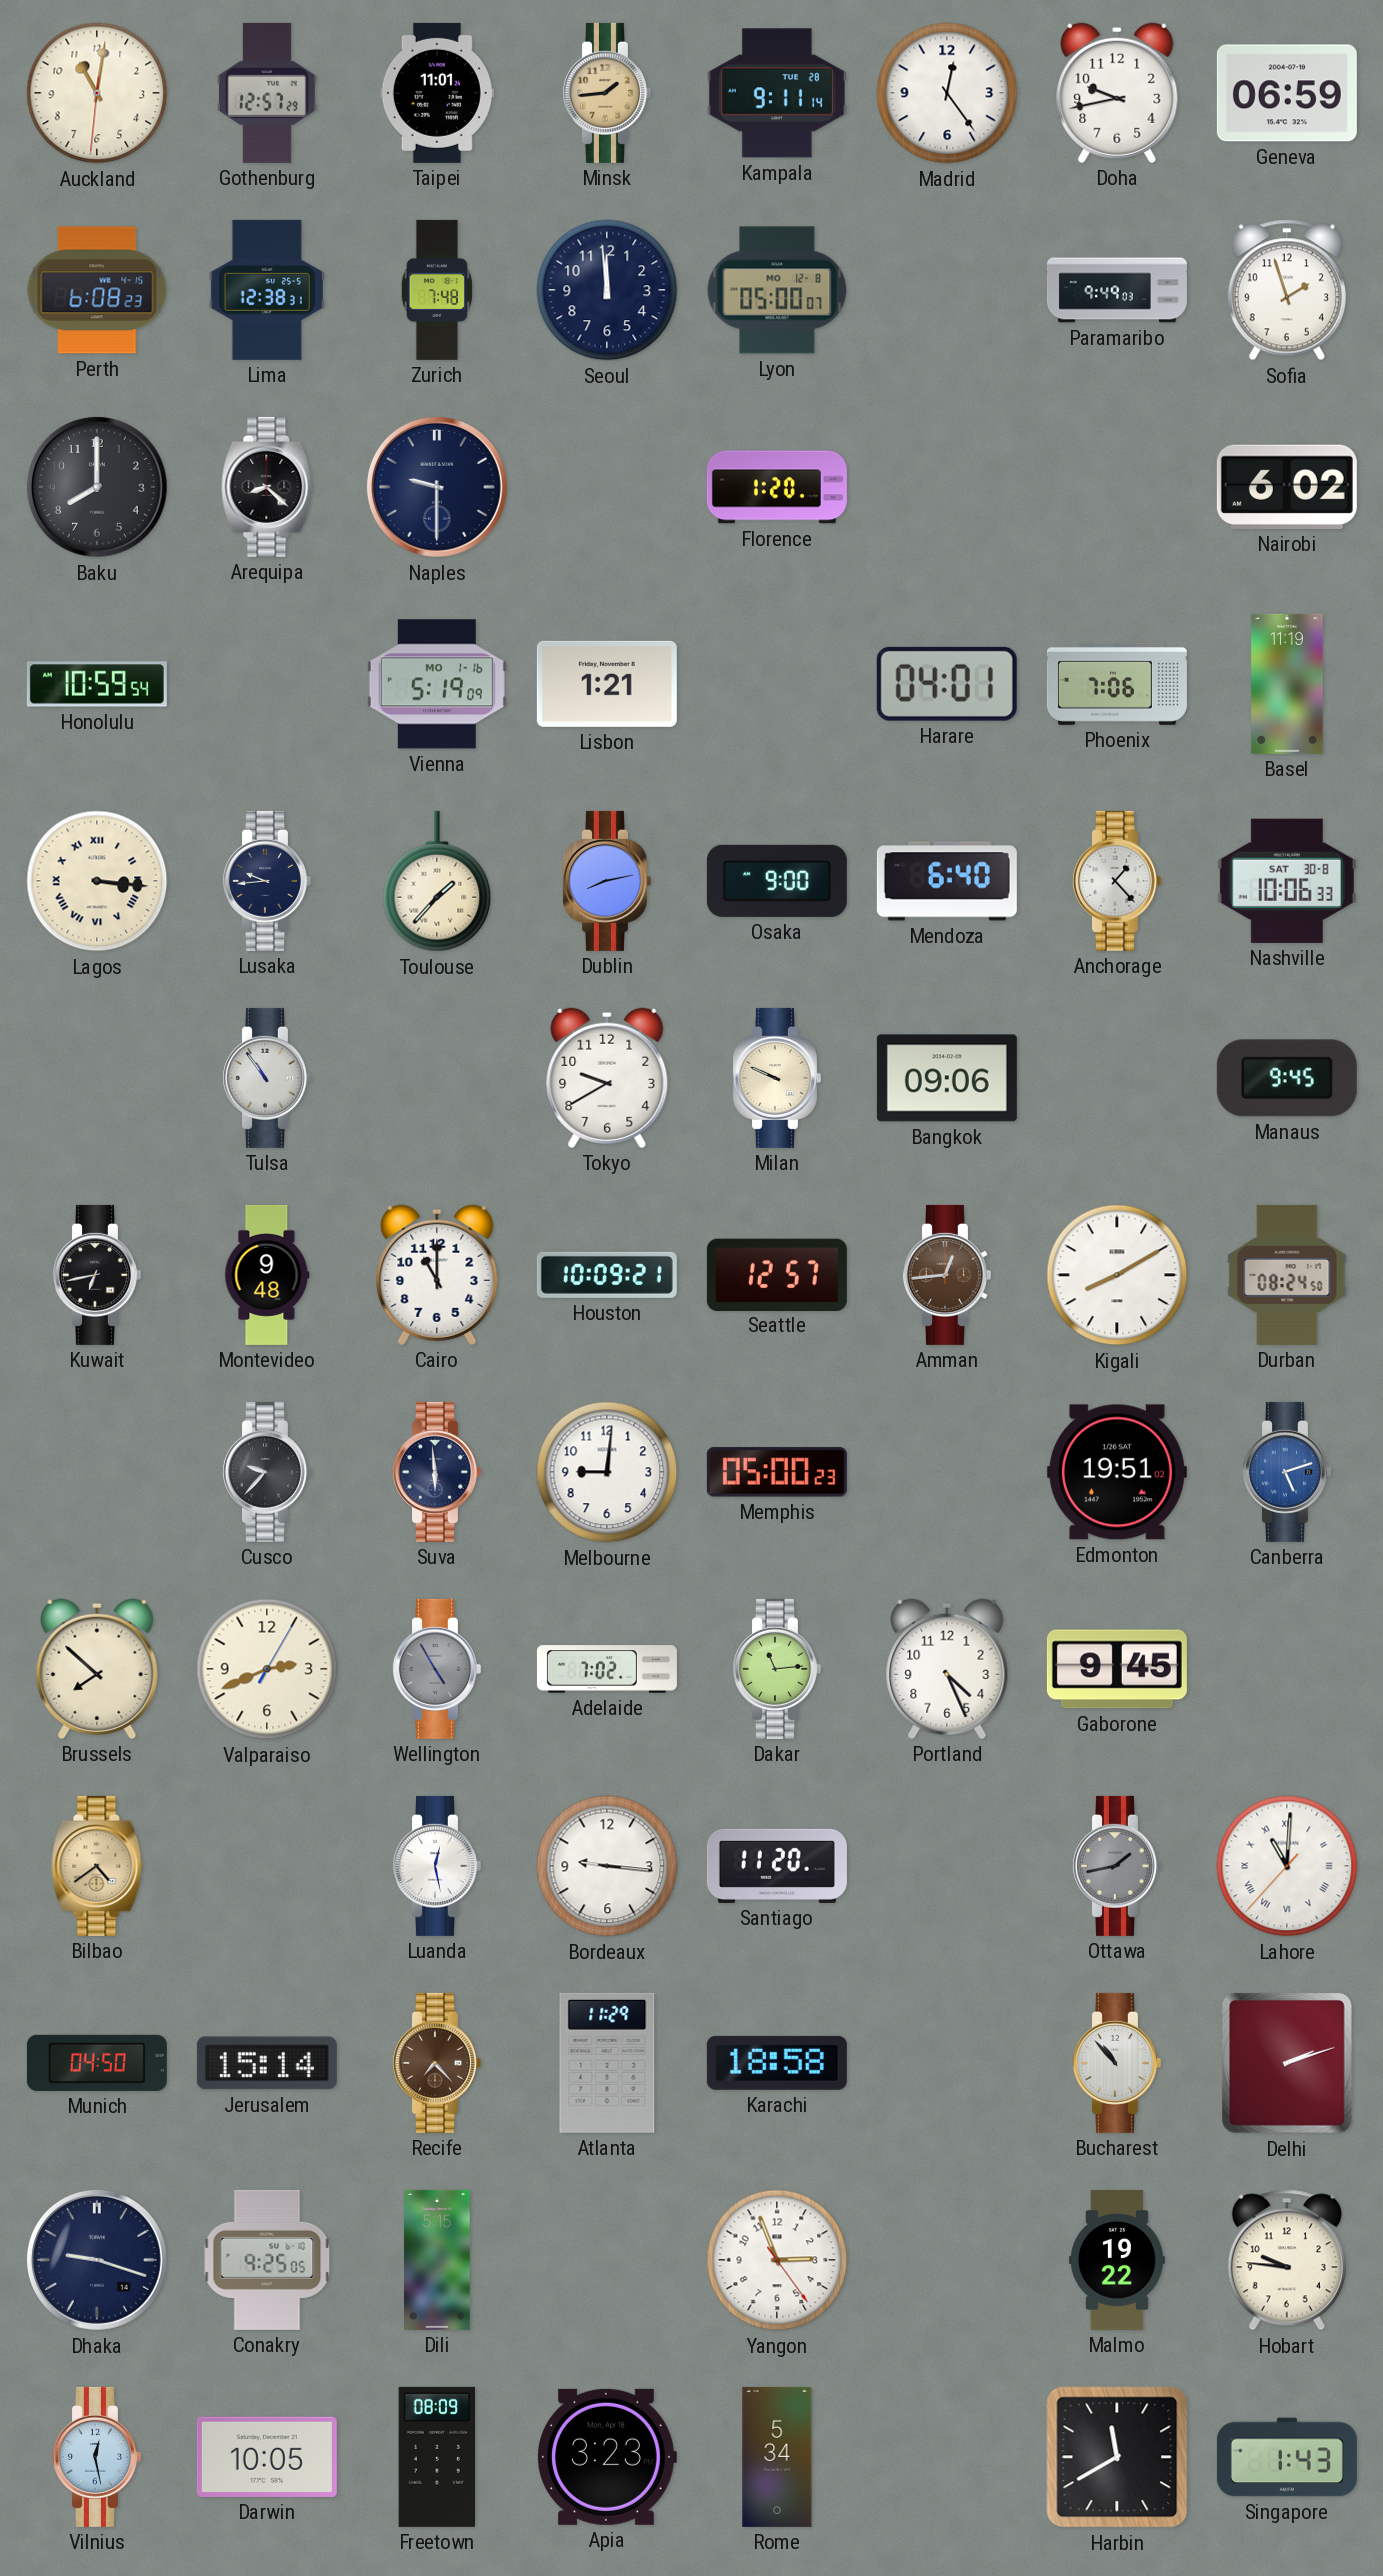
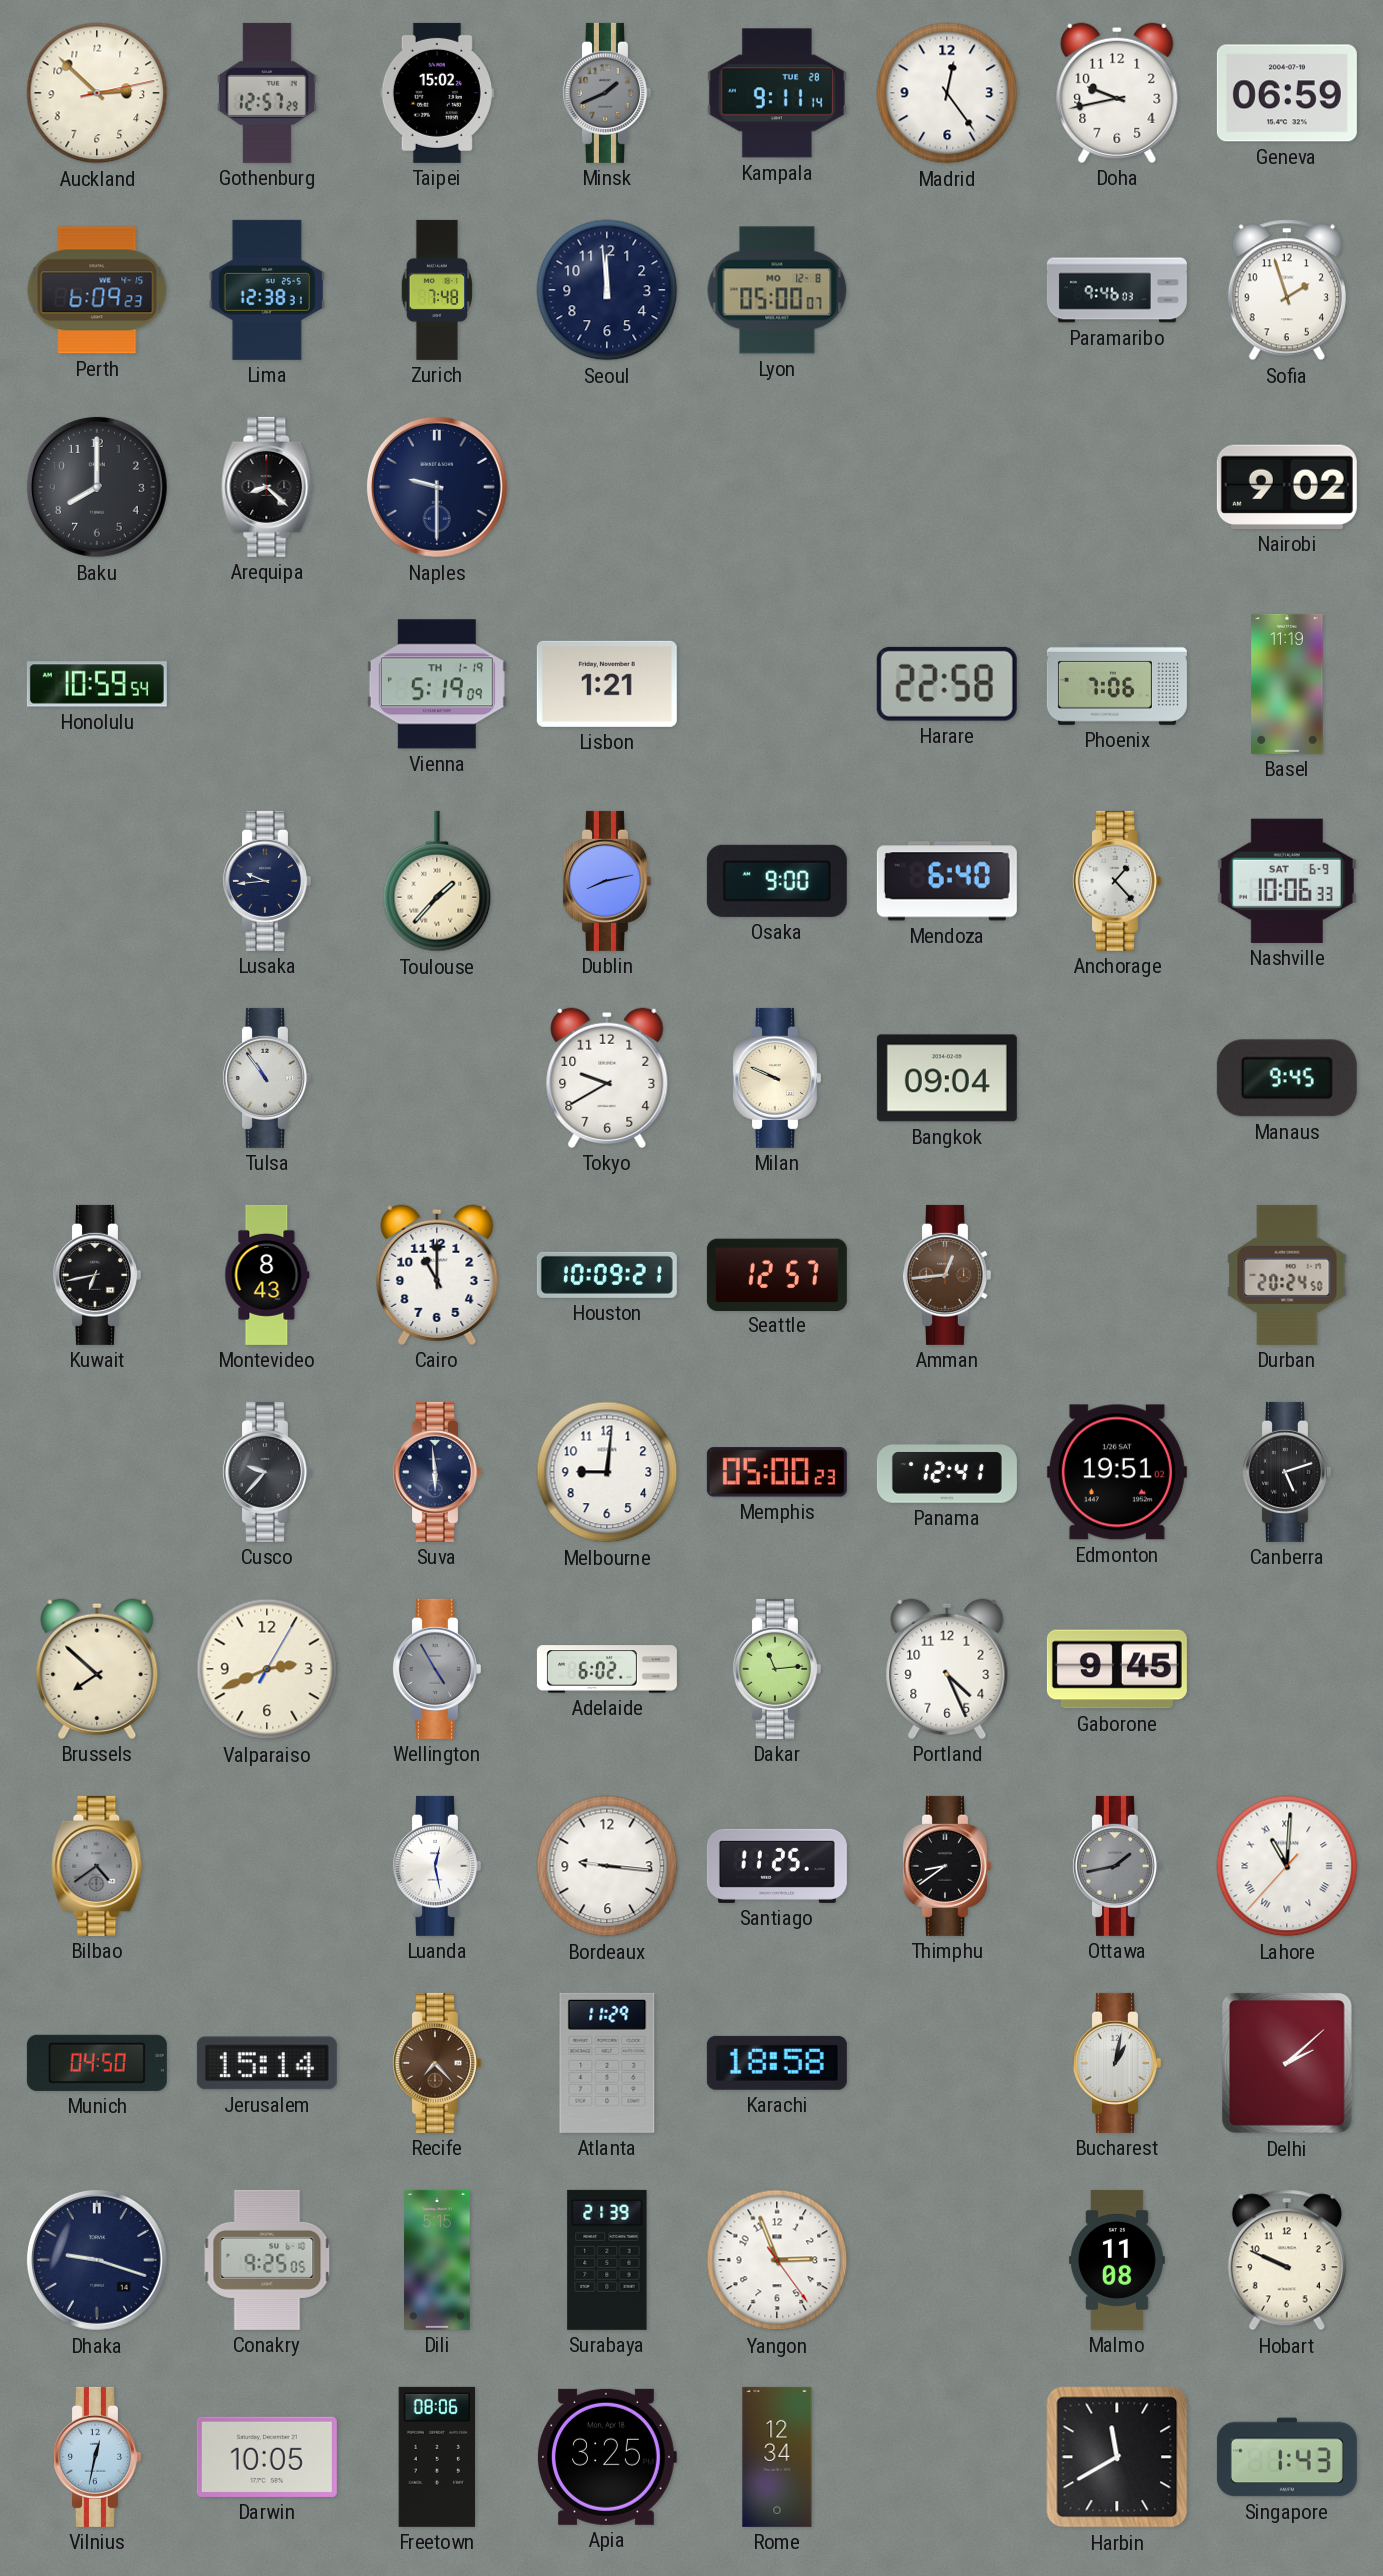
Auckland: 11:01 -> 2:52
Taipei: 11:01 -> 15:02
Minsk: 1:44 -> 1:41
Minsk dial: champagne -> grey
Perth: 6:08 -> 6:09
Paramaribo: 9:49 -> 9:46
Florence: 1:20 -> none
Nairobi: 6:02 -> 9:02
Vienna date: MO 1-16 -> TH 1-19
Harare: 04:01 -> 22:58
Lagos: 3:16 -> none
Nashville date: SAT 30-8 -> SAT 6-9
Bangkok: 09:06 -> 09:04
Montevideo: 9:48 -> 8:43
Kigali: 8:10 -> none
Durban: 08:24 -> 20:24
Panama: none -> 12:41
Canberra dial: blue -> black
Adelaide: 7:02 -> 6:02
Bilbao dial: champagne -> grey
Santiago: 11:20 -> 11:25
Thimphu: none -> 8:39
Bucharest: 10:53 -> 1:02
Delhi: 2:12 -> 2:08
Surabaya: none -> 21:39
Malmo: 19:22 -> 11:08
Hobart: 9:46 -> 9:49
Vilnius: 12:28 -> 12:32
Freetown: 08:09 -> 08:06
Apia: 3:23 -> 3:25
Rome: 5:34 -> 12:34
